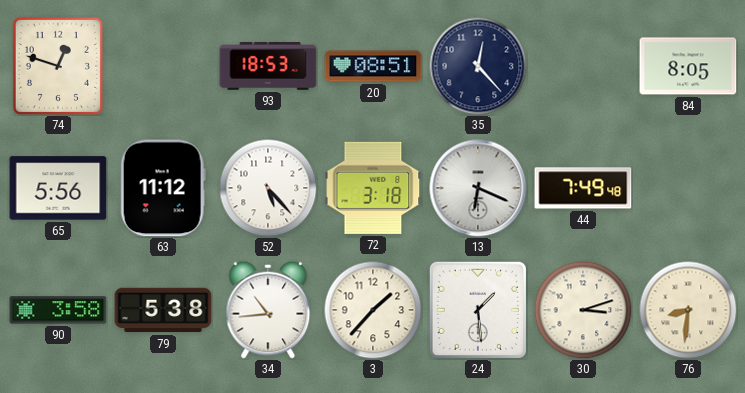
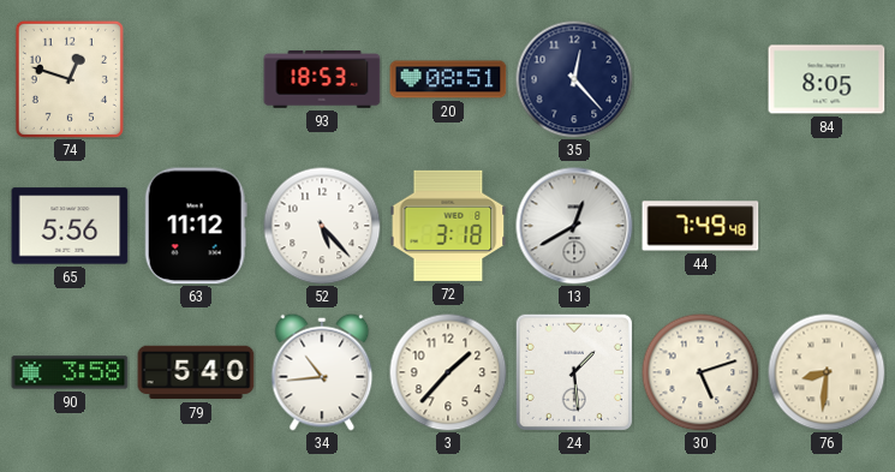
13: 6:19 -> 12:40
79: 5:38 -> 5:40
30: 3:12 -> 5:12
